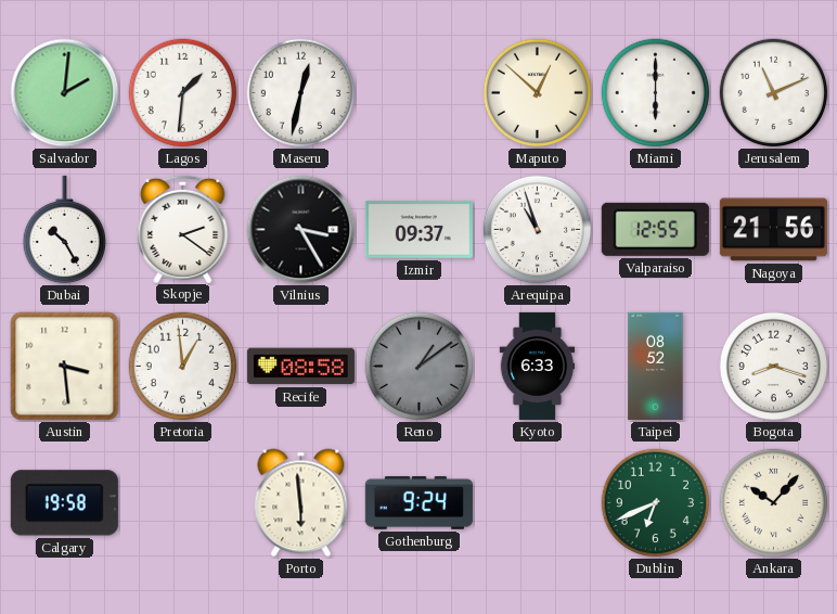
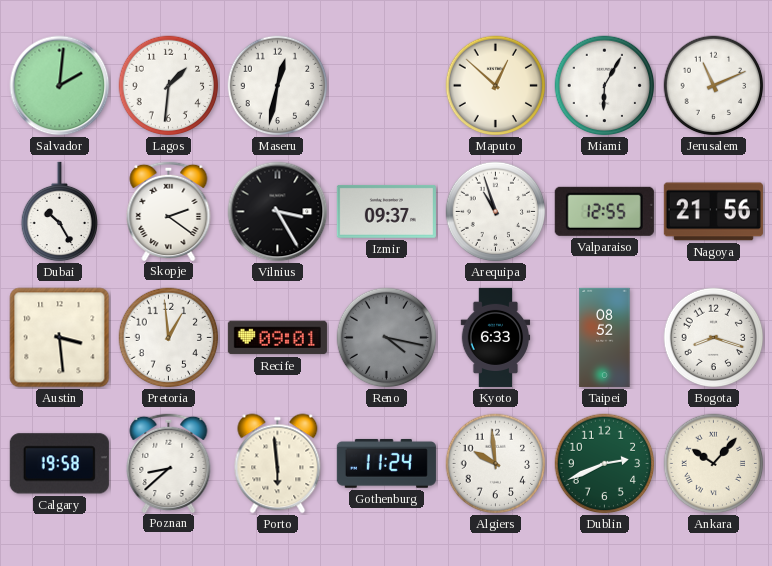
Miami: 6:00 -> 6:05
Recife: 08:58 -> 09:01
Reno: 1:09 -> 4:17
Poznan: none -> 8:38
Gothenburg: 9:24 -> 11:24
Algiers: none -> 9:59
Dublin: 6:41 -> 2:41
